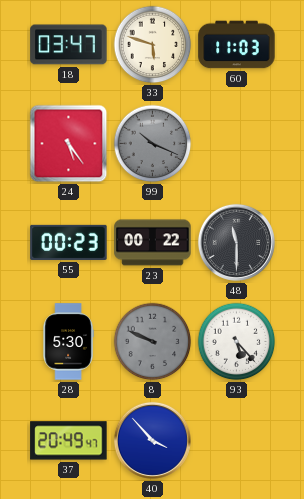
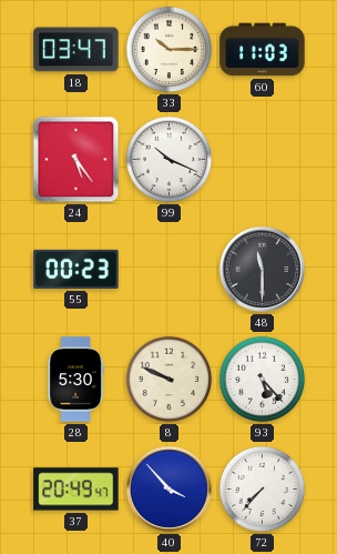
33: 5:48 -> 10:15
99 dial: grey -> white
23: 00:22 -> none
8 dial: grey -> cream
72: none -> 7:37
